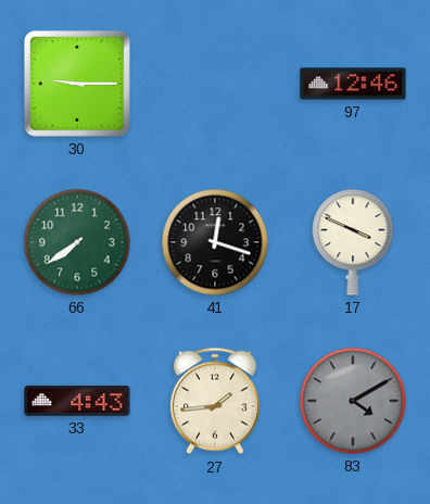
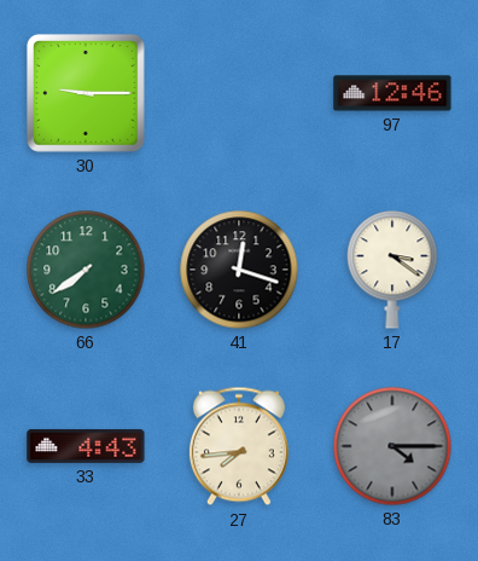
17: 3:49 -> 3:21
27: 1:44 -> 7:44
83: 4:10 -> 4:15
